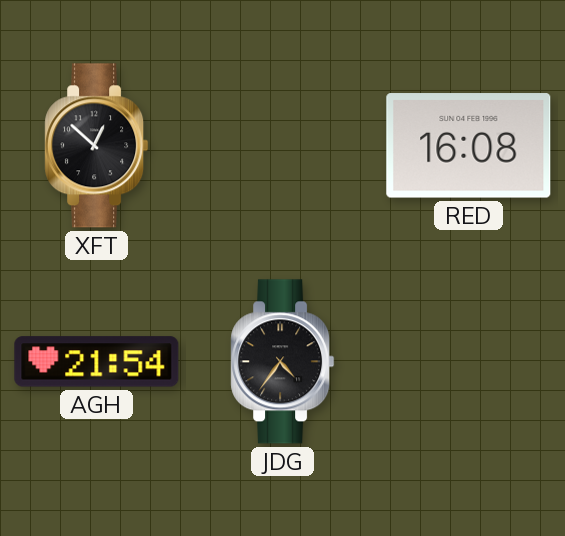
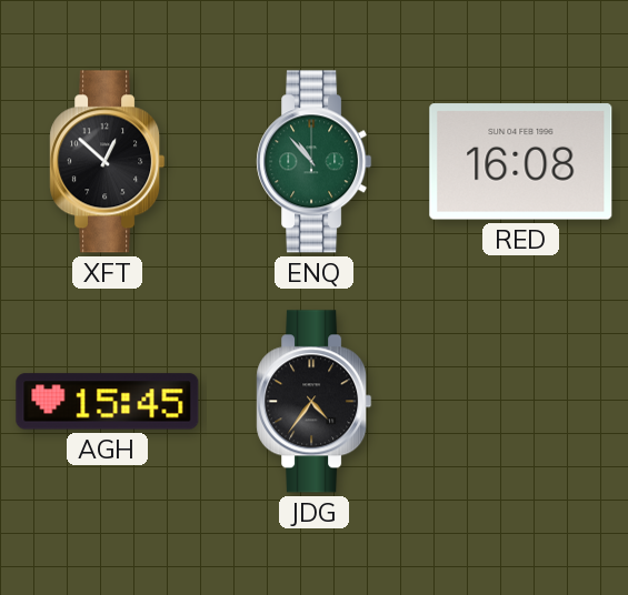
ENQ: none -> 10:53
AGH: 21:54 -> 15:45
